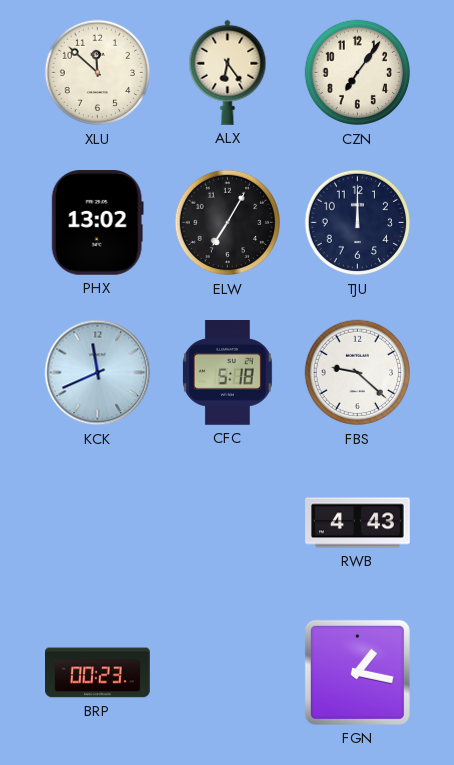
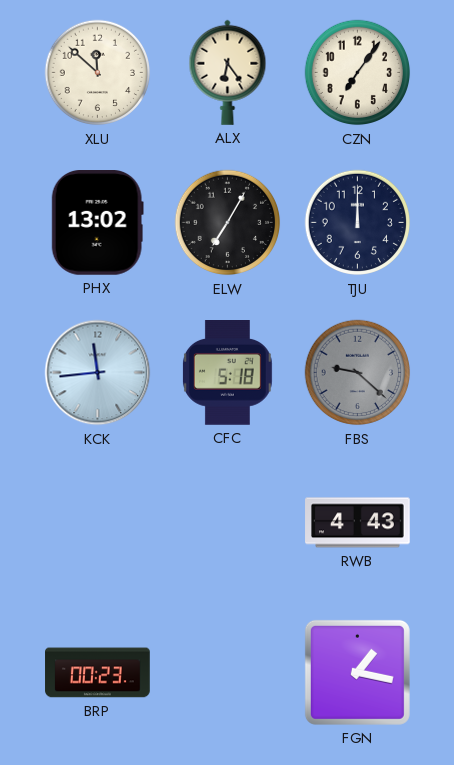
KCK: 11:41 -> 11:44
FBS dial: white -> grey
